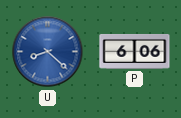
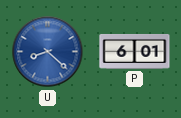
P: 6:06 -> 6:01
